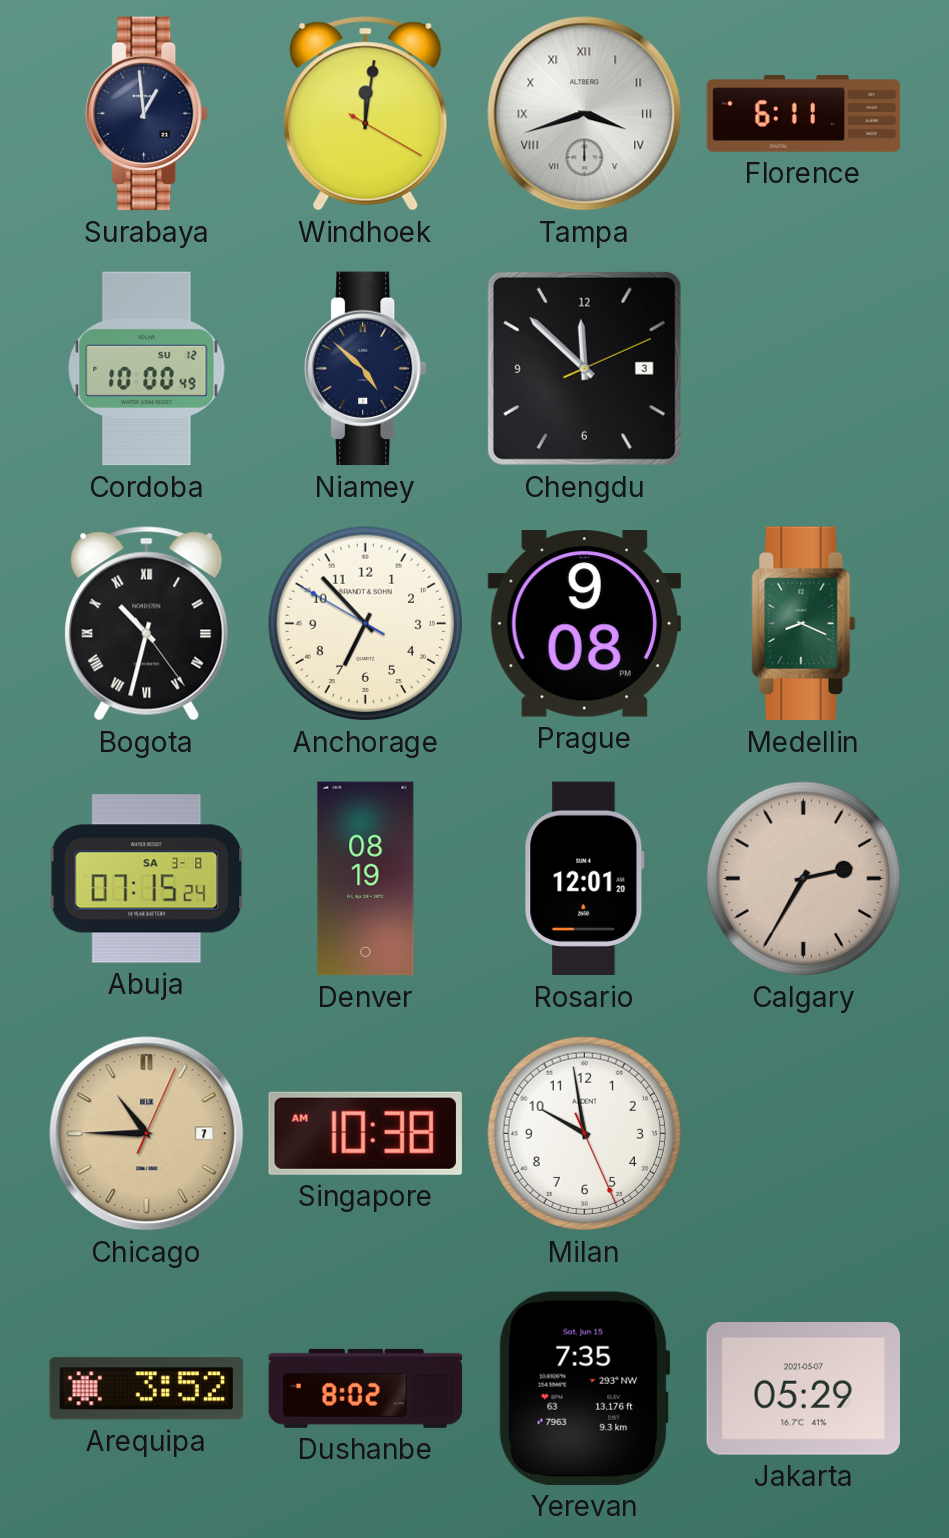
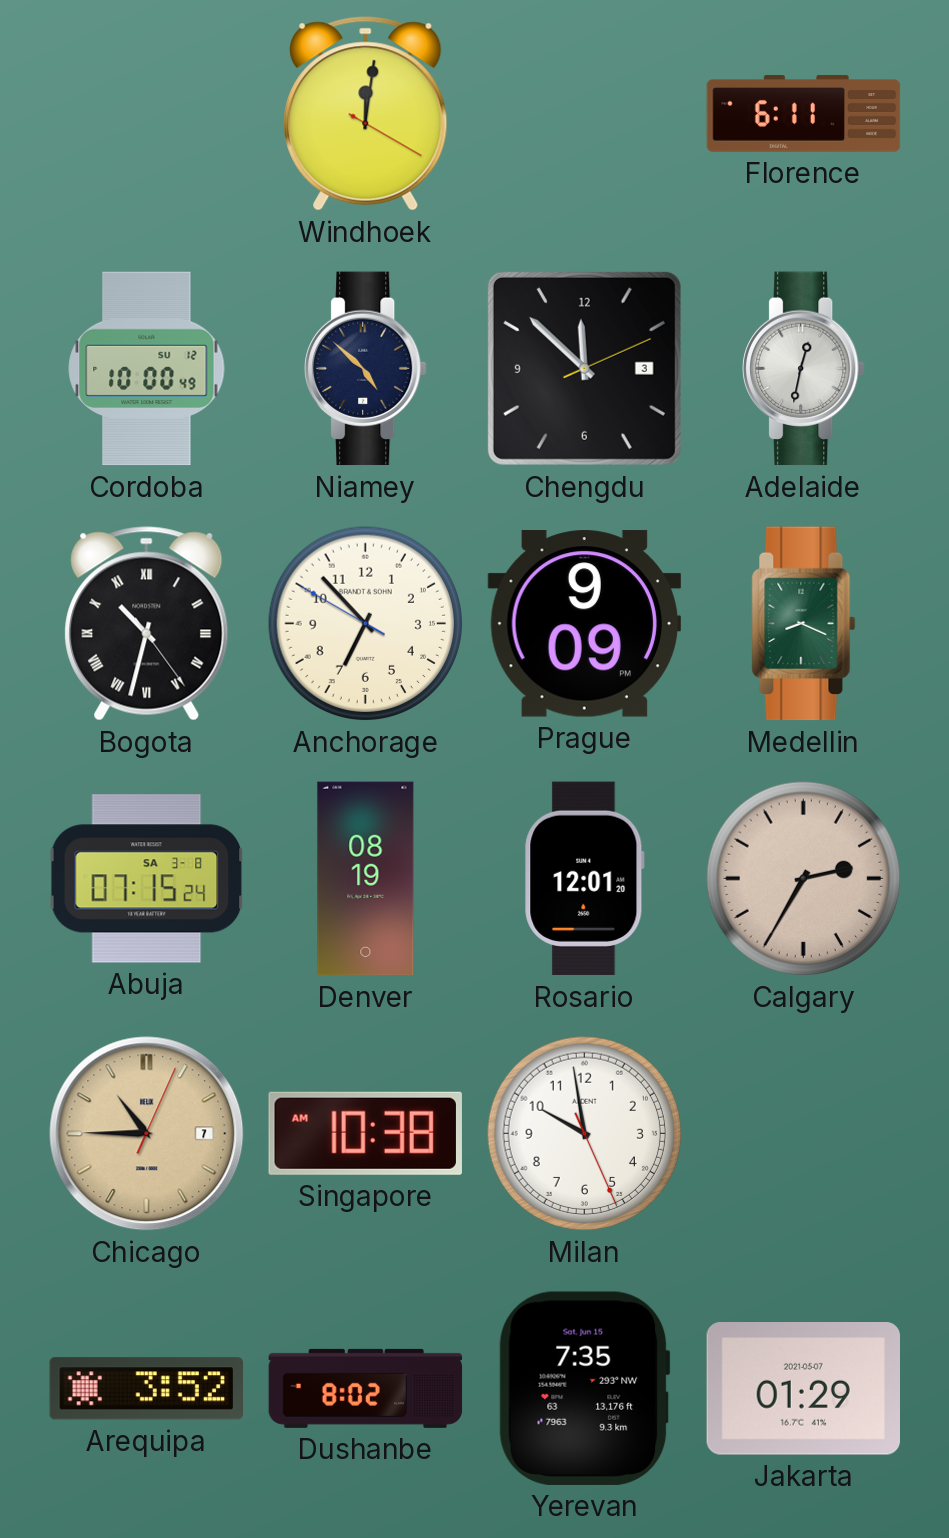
Surabaya: 12:59 -> none
Tampa: 3:42 -> none
Adelaide: none -> 12:32
Prague: 9:08 -> 9:09
Jakarta: 05:29 -> 01:29
